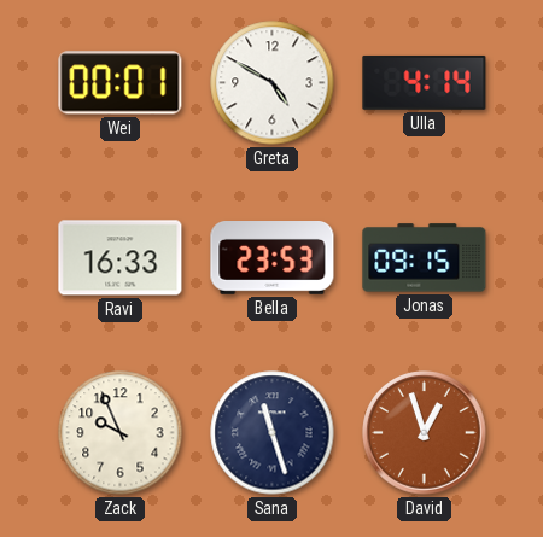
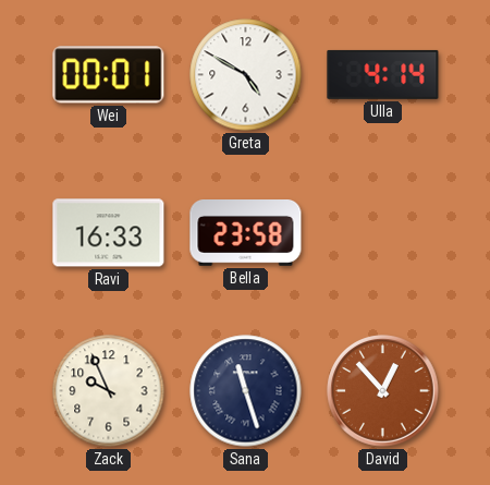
Bella: 23:53 -> 23:58
Jonas: 09:15 -> none
David: 12:57 -> 12:53
